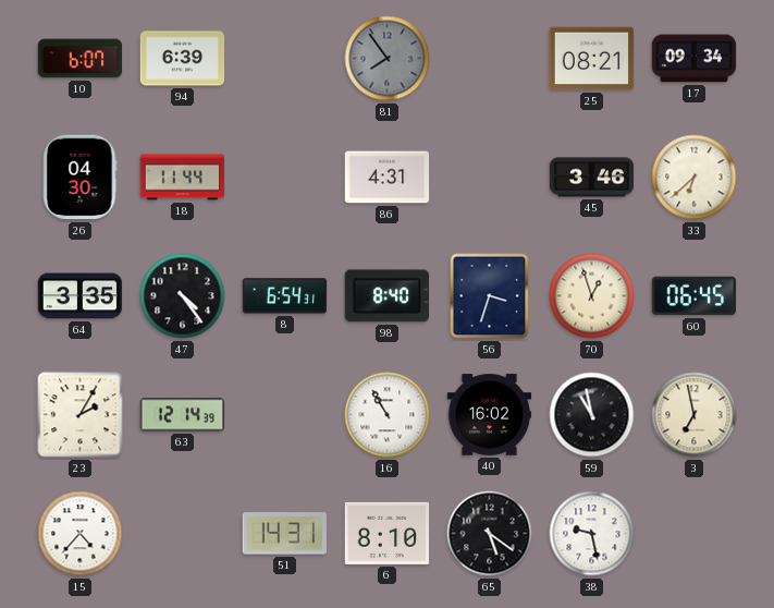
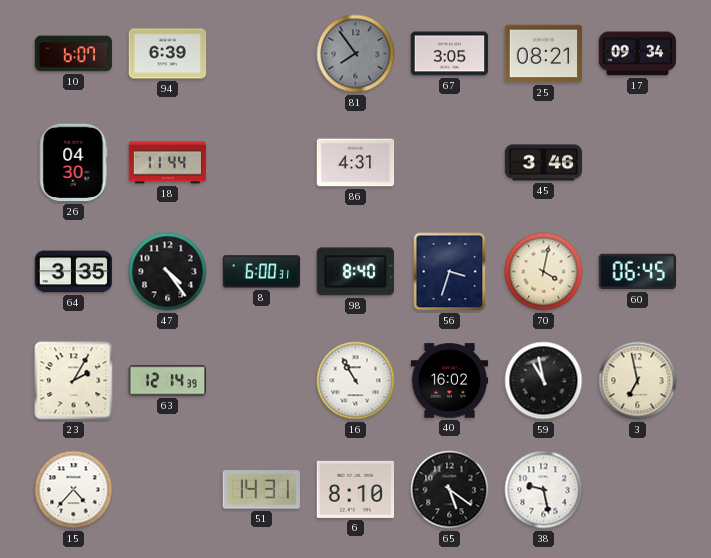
67: none -> 3:05
33: 6:38 -> none
8: 6:54 -> 6:00
70: 12:57 -> 4:02
